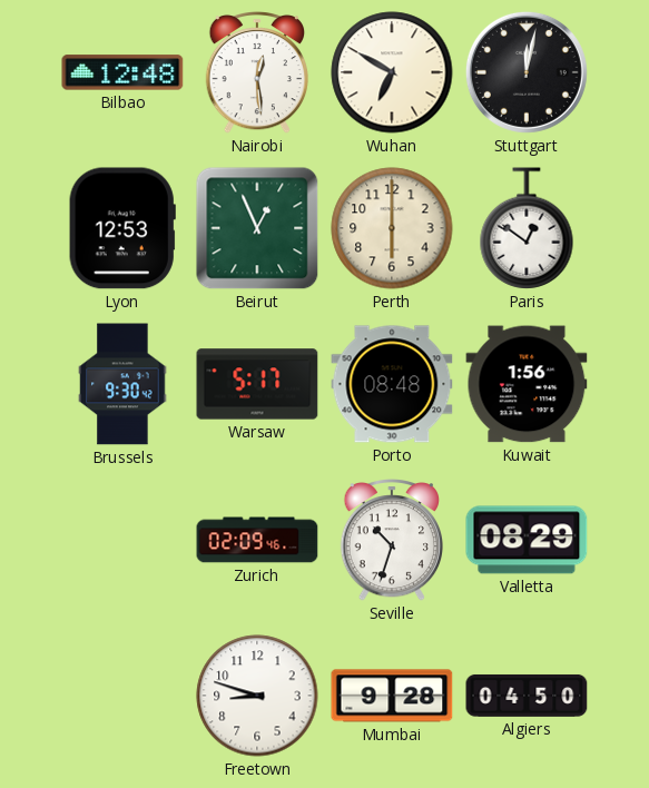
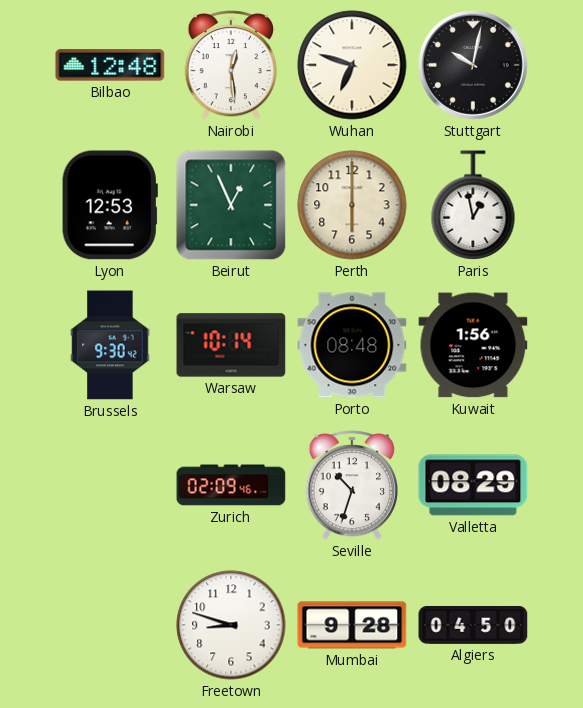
Wuhan: 6:50 -> 6:48
Stuttgart: 12:02 -> 10:02
Paris: 12:51 -> 12:58
Warsaw: 5:17 -> 10:14
